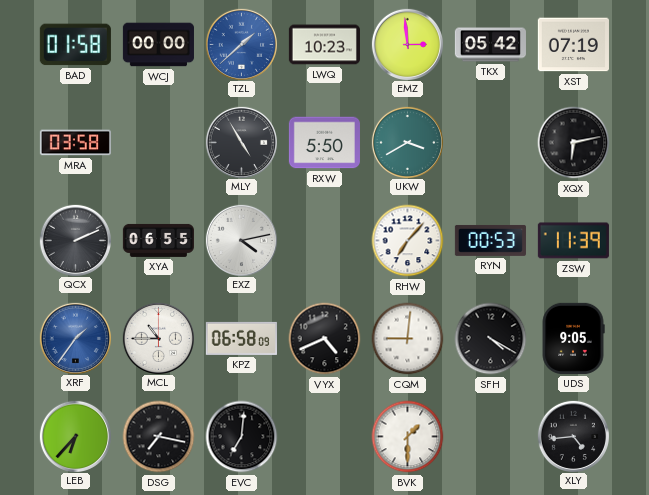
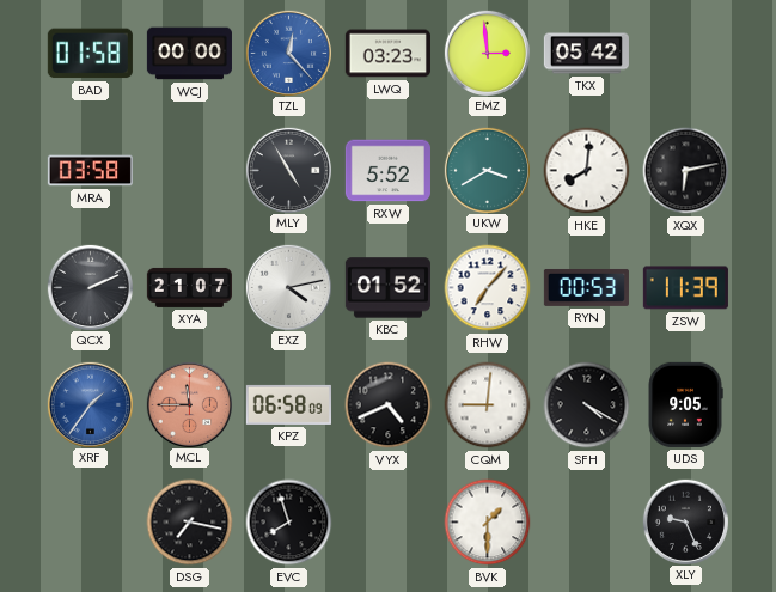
TZL: 1:38 -> 12:23
LWQ: 10:23 -> 03:23
XST: 07:19 -> none
RXW: 5:50 -> 5:52
HKE: none -> 8:01
XYA: 06:55 -> 21:07
KBC: none -> 01:52
MCL: 10:45 -> 11:45
MCL dial: white -> salmon
LEB: 6:37 -> none
EVC: 7:01 -> 7:57
XLY: 4:44 -> 9:26
